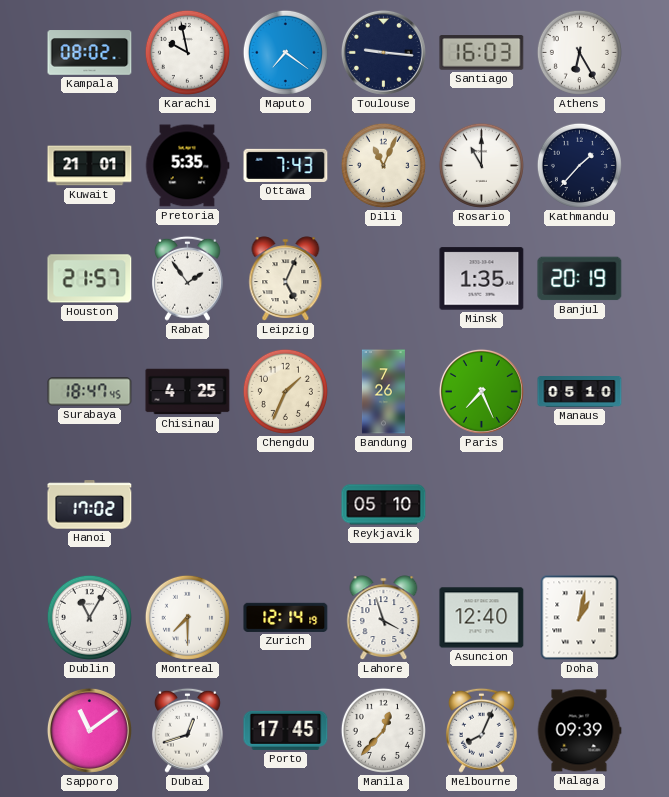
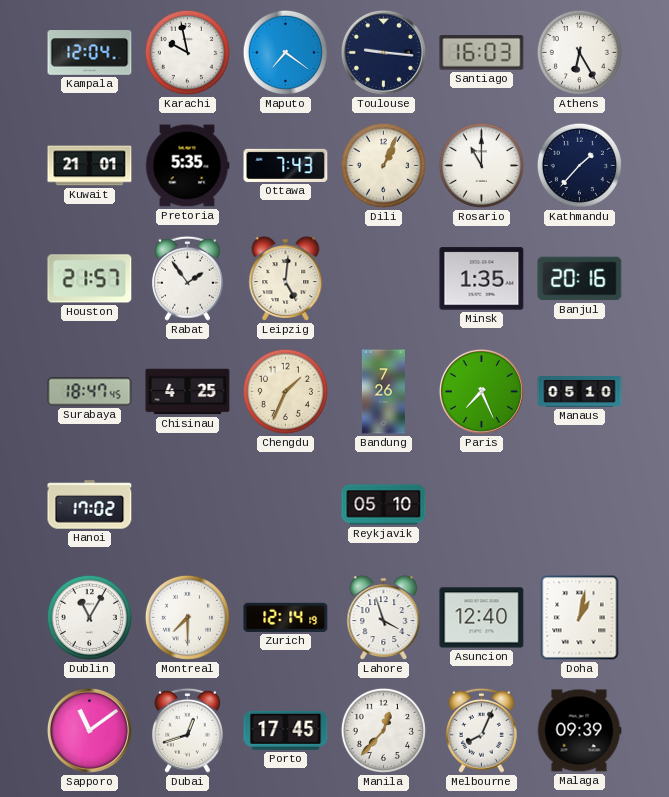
Kampala: 08:02 -> 12:04
Dili: 11:04 -> 1:04
Leipzig: 5:04 -> 5:01
Banjul: 20:19 -> 20:16
